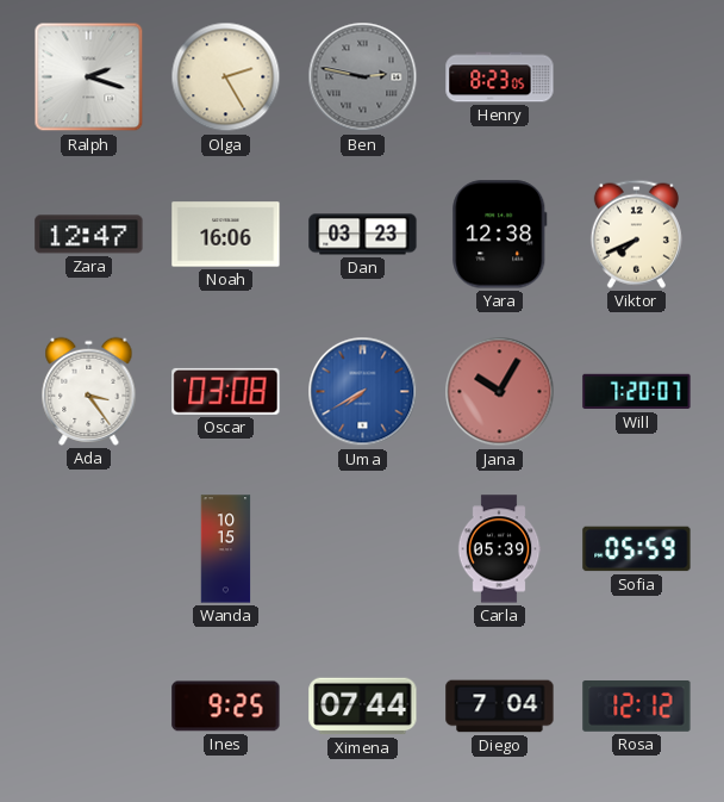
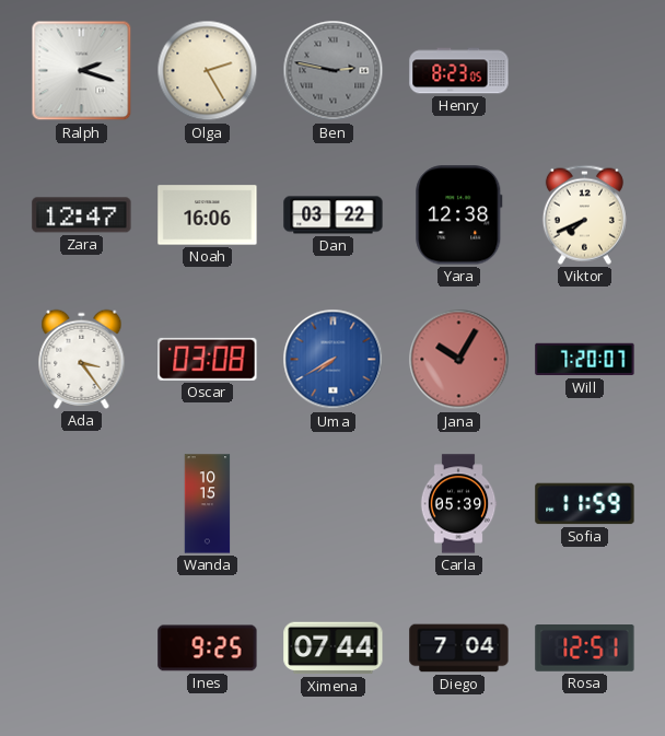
Dan: 03:23 -> 03:22
Sofia: 05:59 -> 11:59
Rosa: 12:12 -> 12:51
